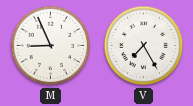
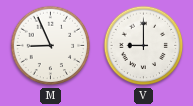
V: 7:25 -> 9:00
